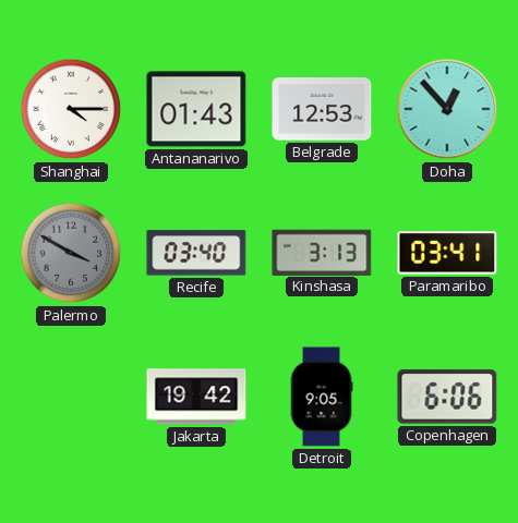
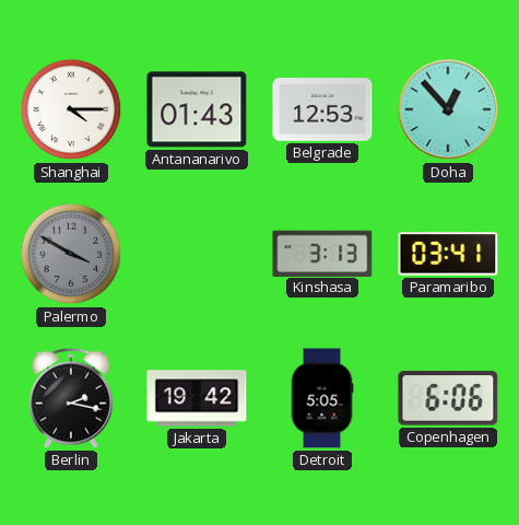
Recife: 03:40 -> none
Berlin: none -> 2:17
Detroit: 9:05 -> 5:05
